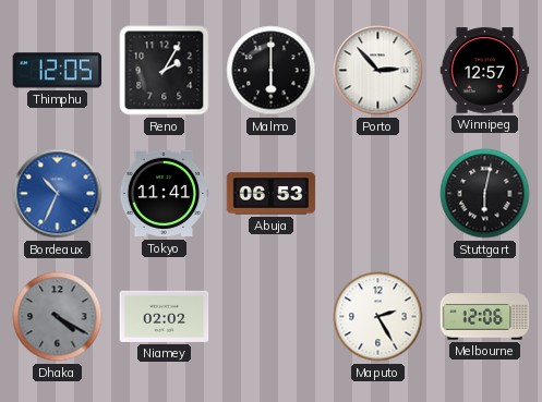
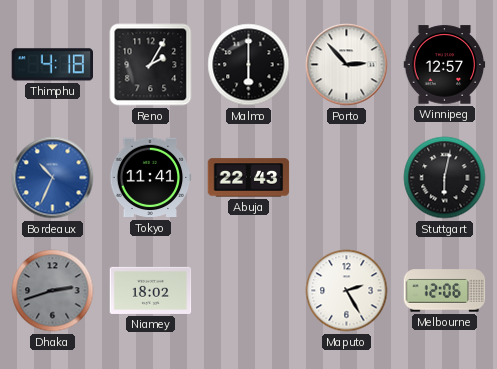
Thimphu: 12:05 -> 4:18
Abuja: 06:53 -> 22:43
Dhaka: 4:20 -> 2:42
Niamey: 02:02 -> 18:02
